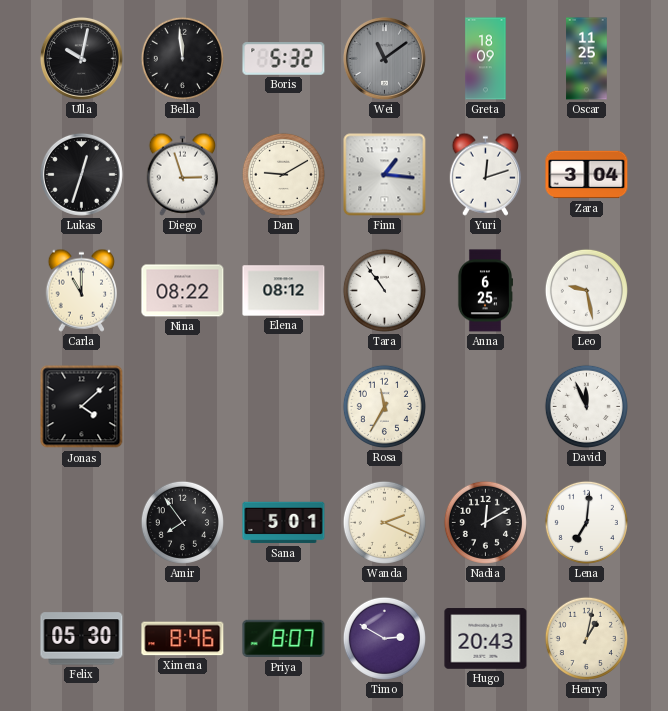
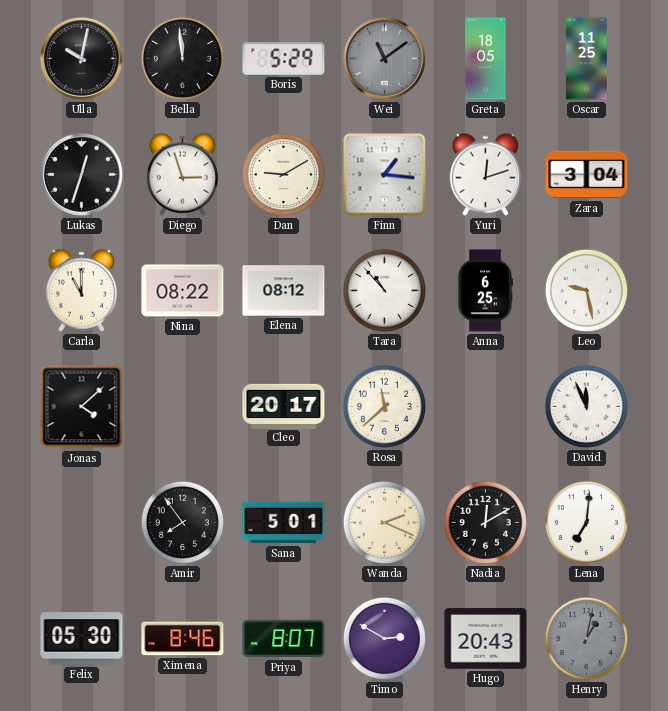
Boris: 5:32 -> 5:29
Greta: 18:09 -> 18:05
Tara: 10:54 -> 10:53
Cleo: none -> 20:17
Rosa: 11:35 -> 11:38
Henry dial: cream -> grey
